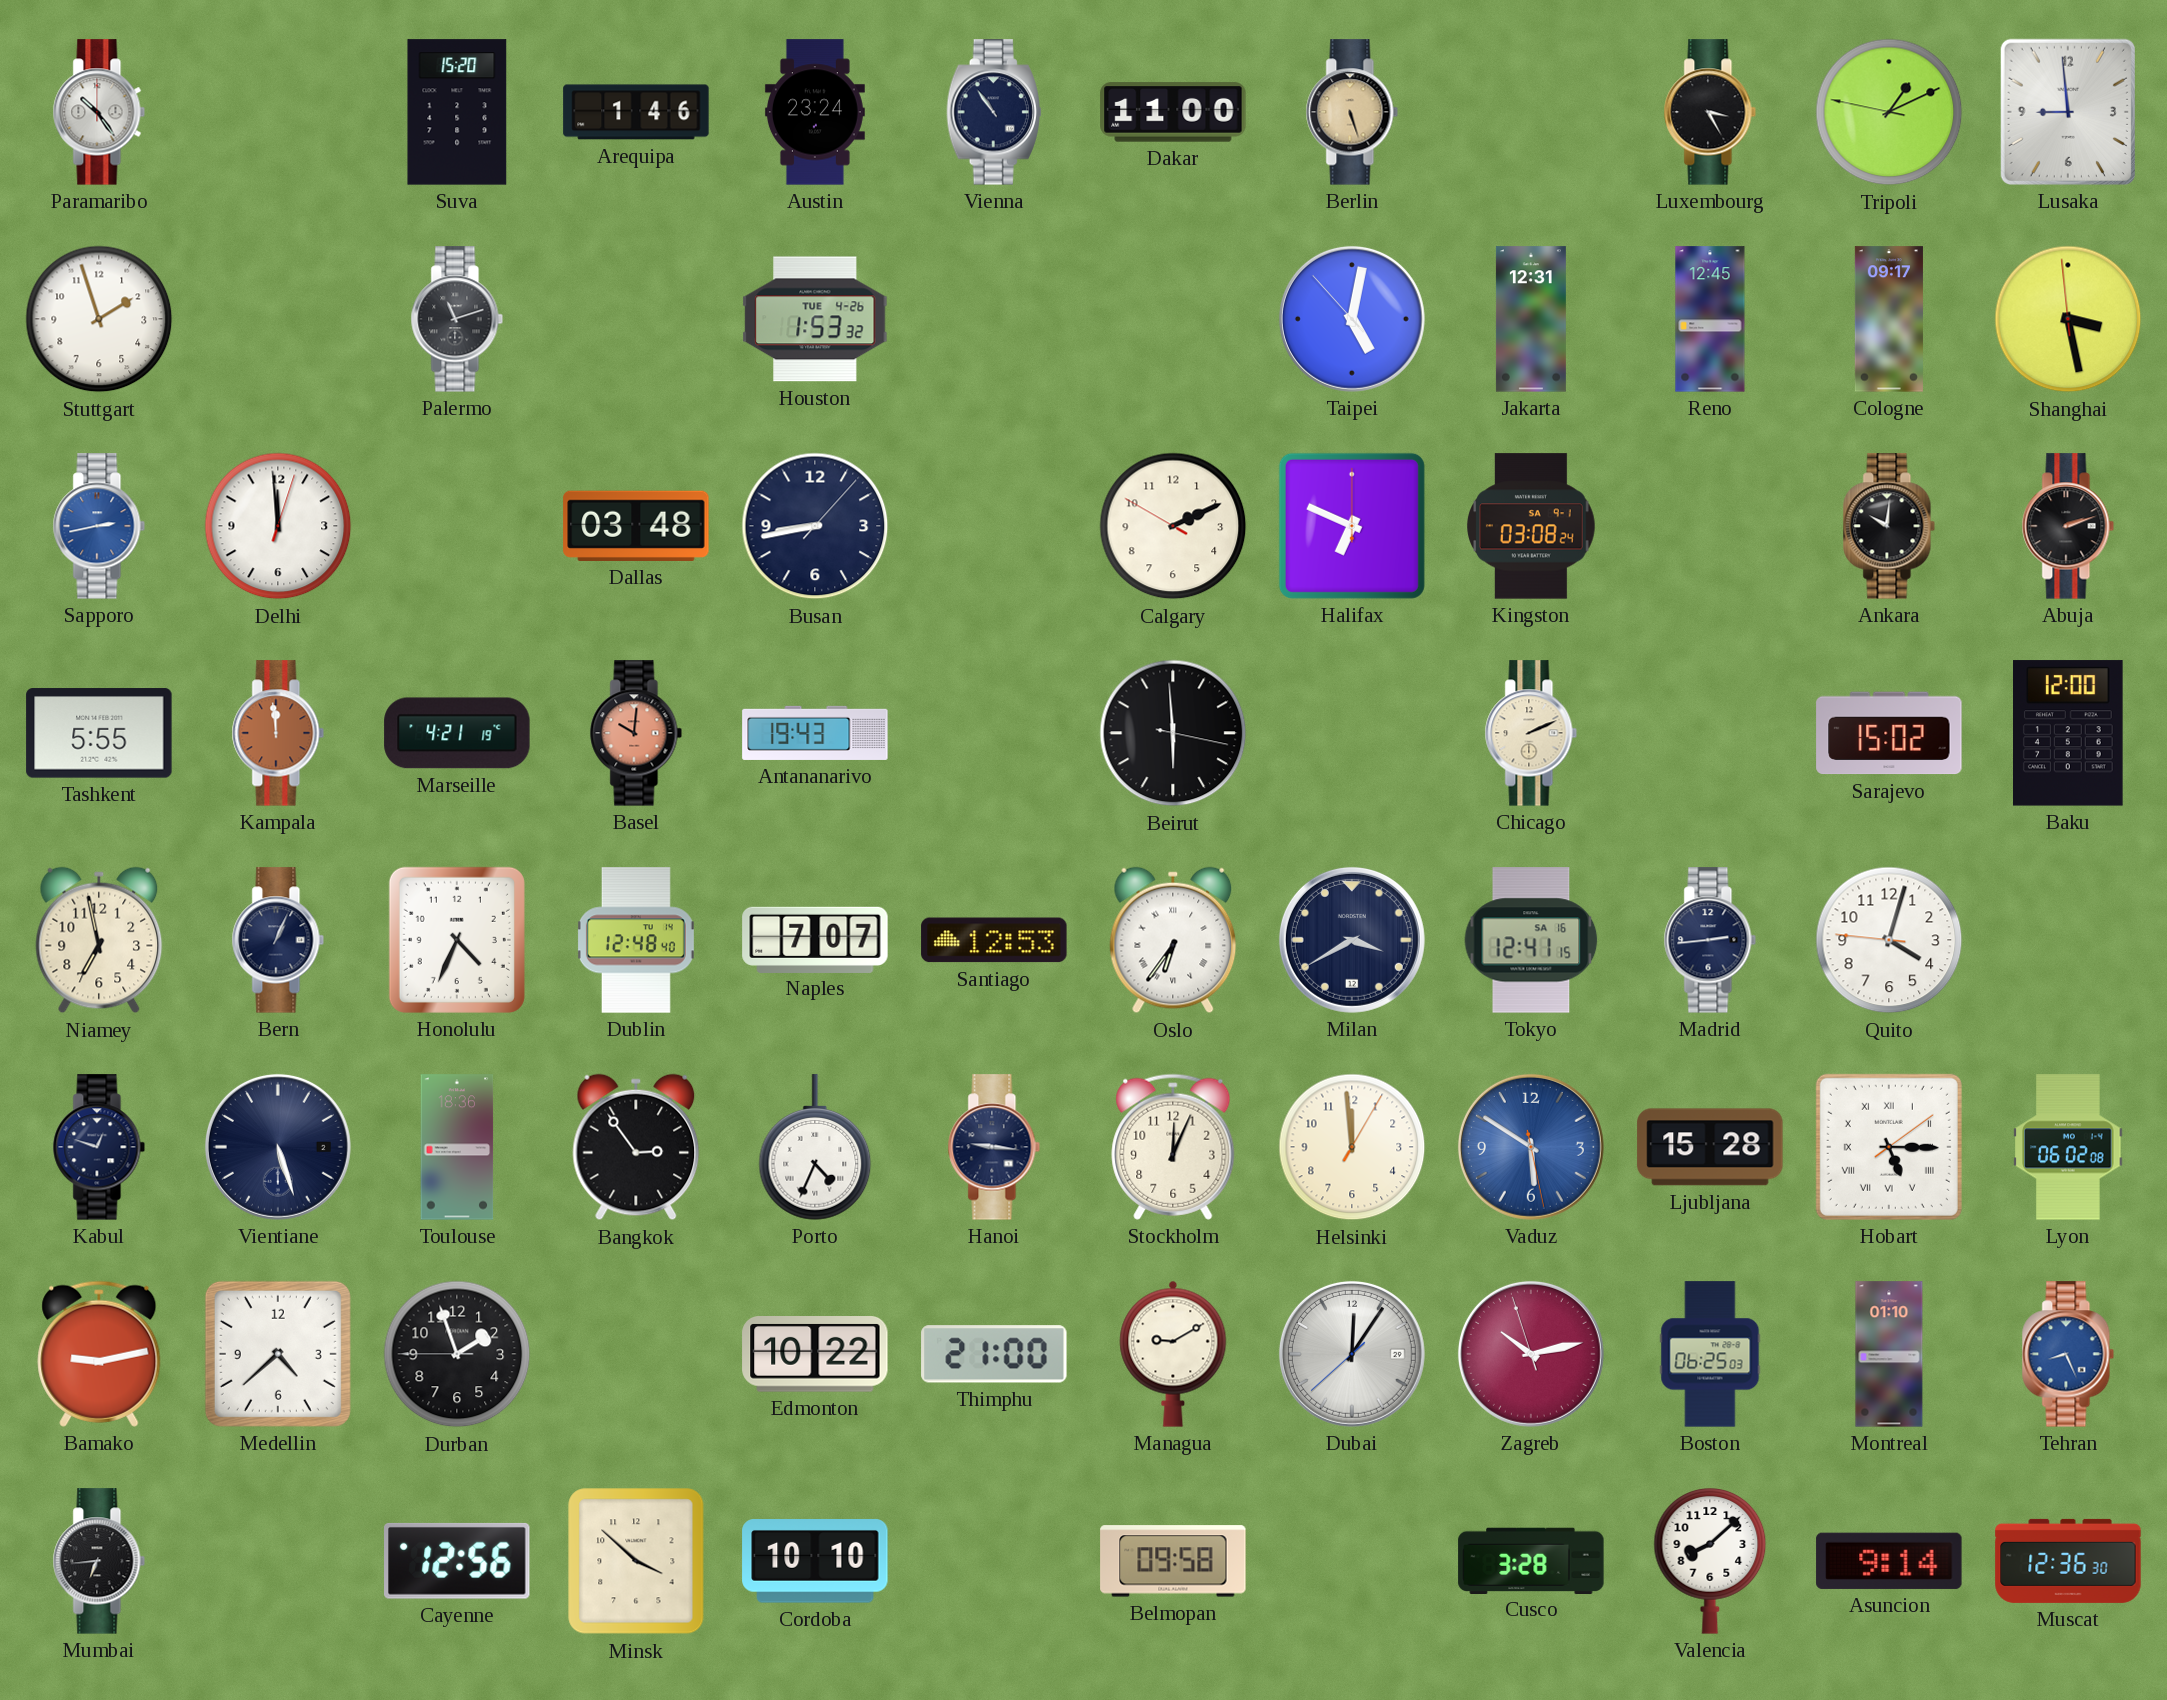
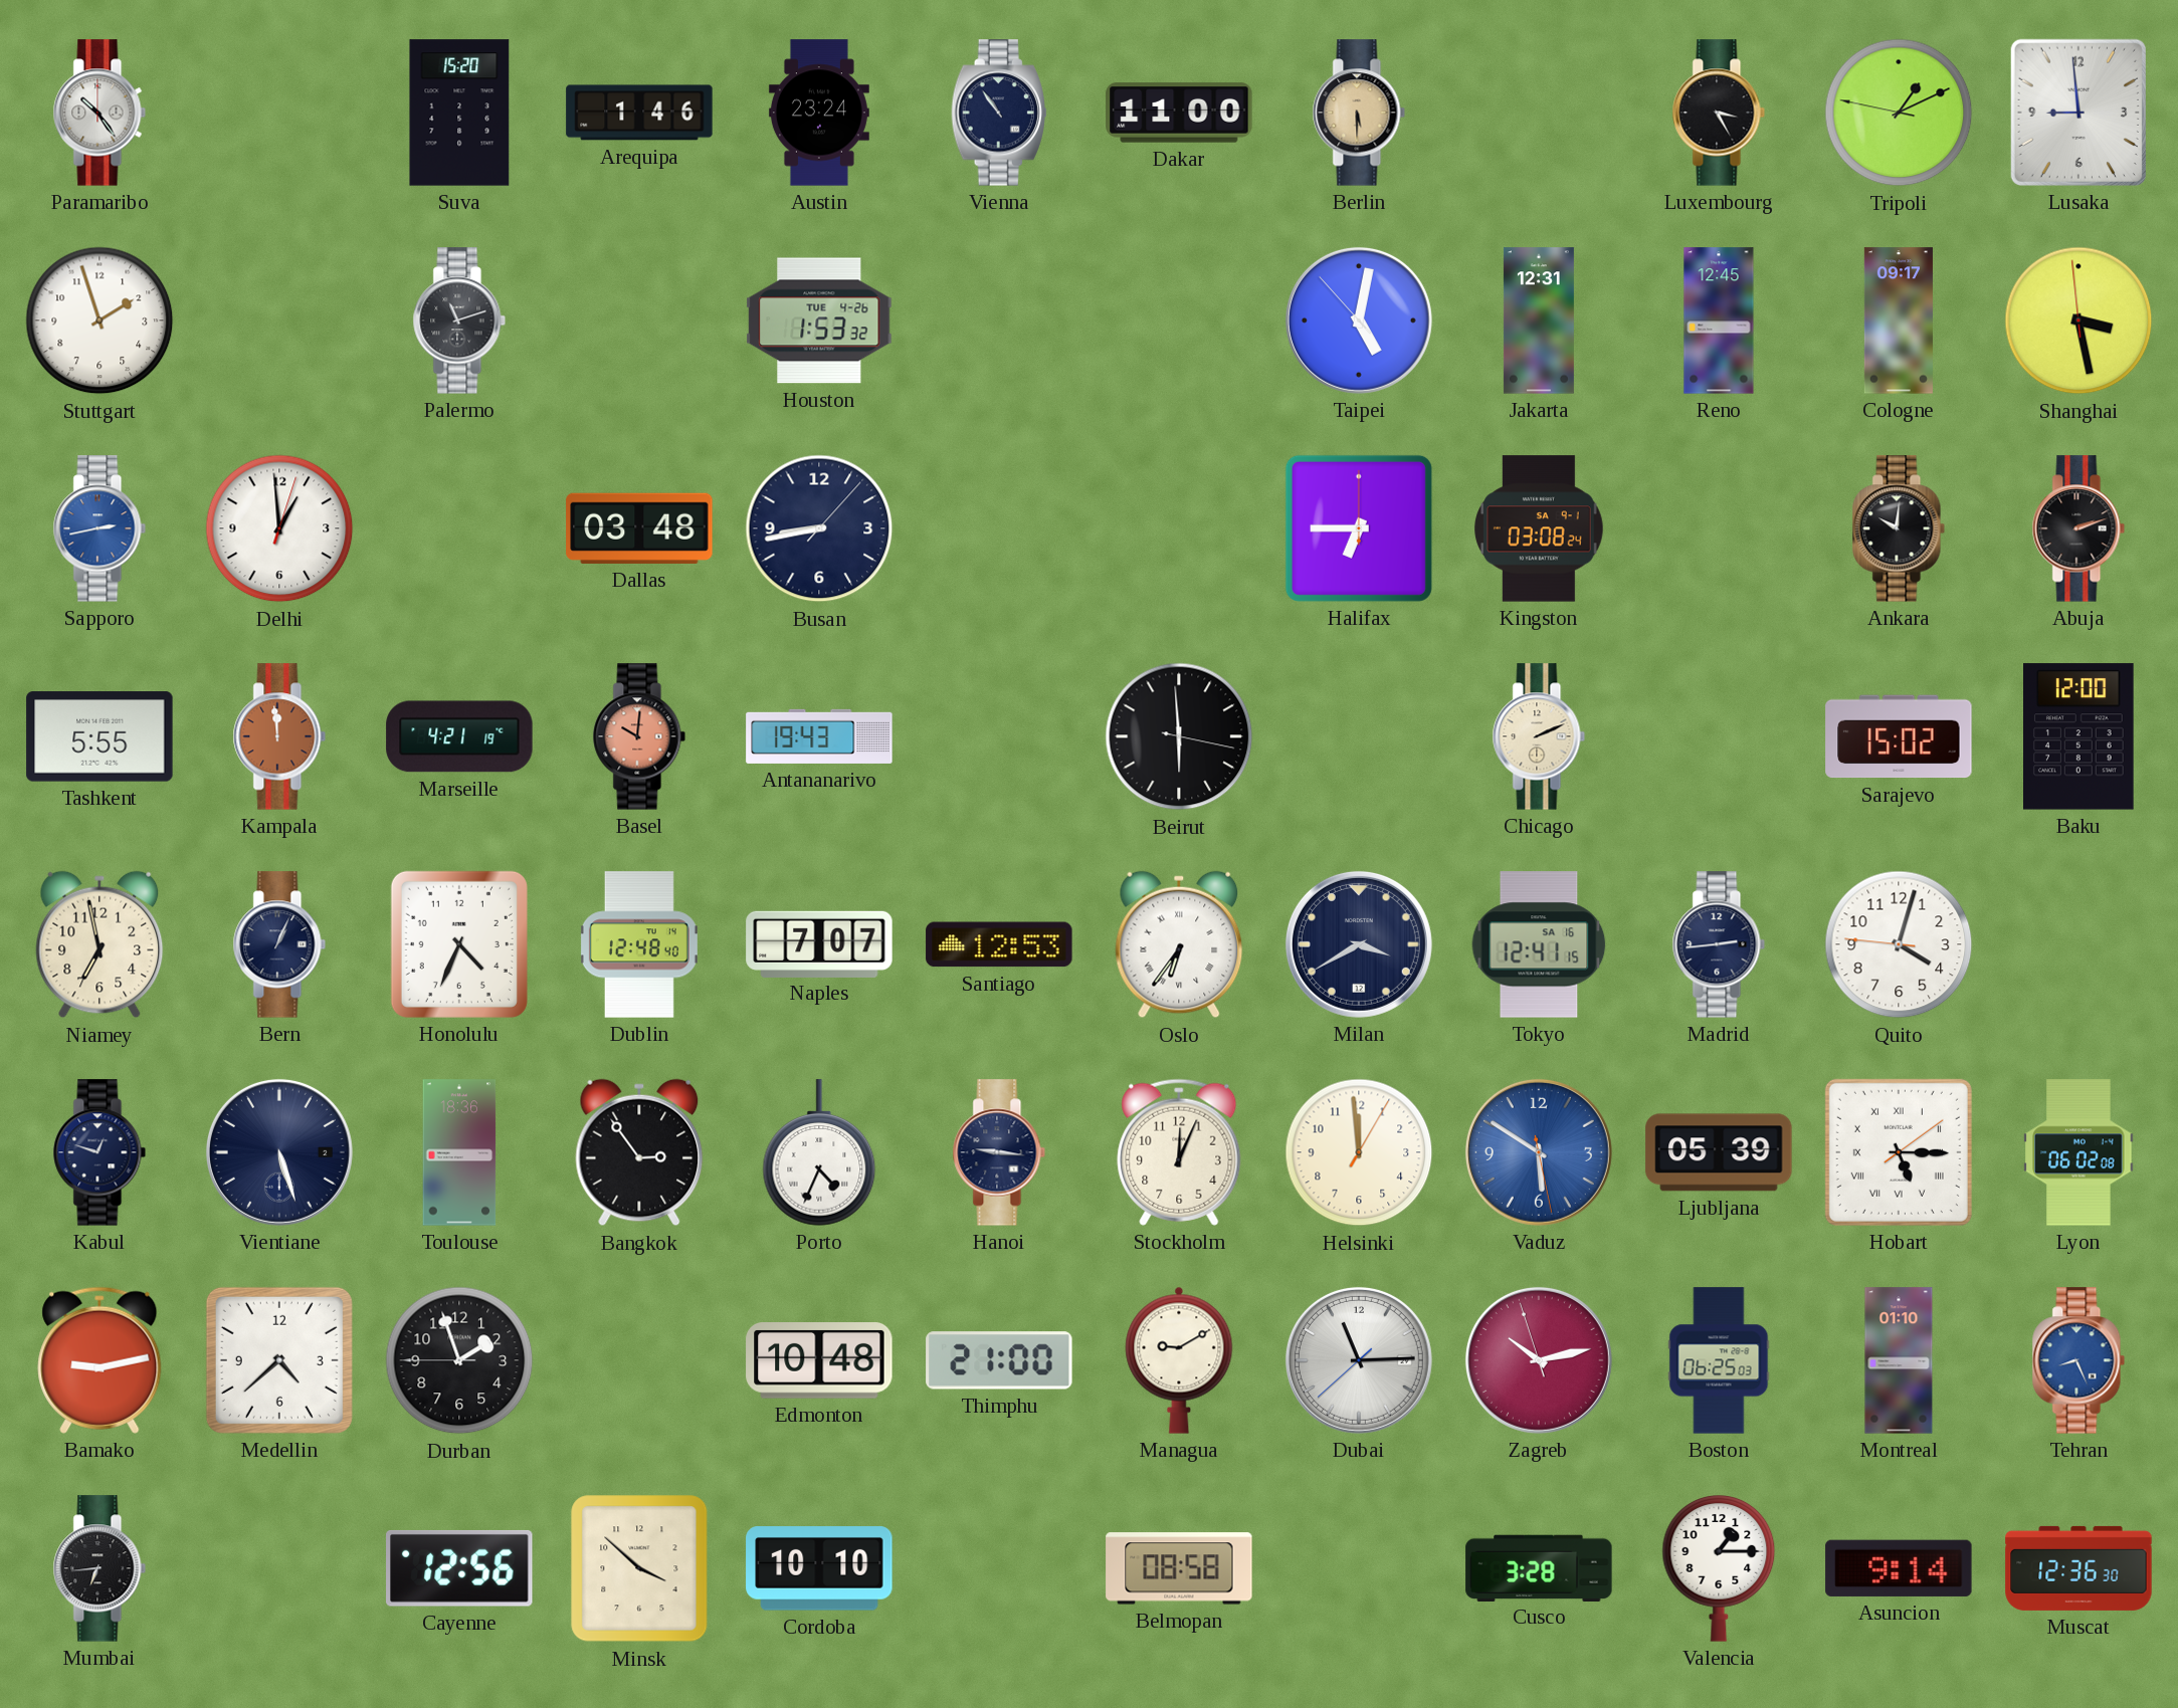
Berlin: 5:27 -> 5:30
Delhi: 11:59 -> 12:59
Calgary: 2:10 -> none
Halifax: 6:49 -> 6:45
Ljubljana: 15:28 -> 05:39
Edmonton: 10:22 -> 10:48
Dubai: 12:05 -> 11:14
Belmopan: 09:58 -> 08:58
Valencia: 8:08 -> 1:15
